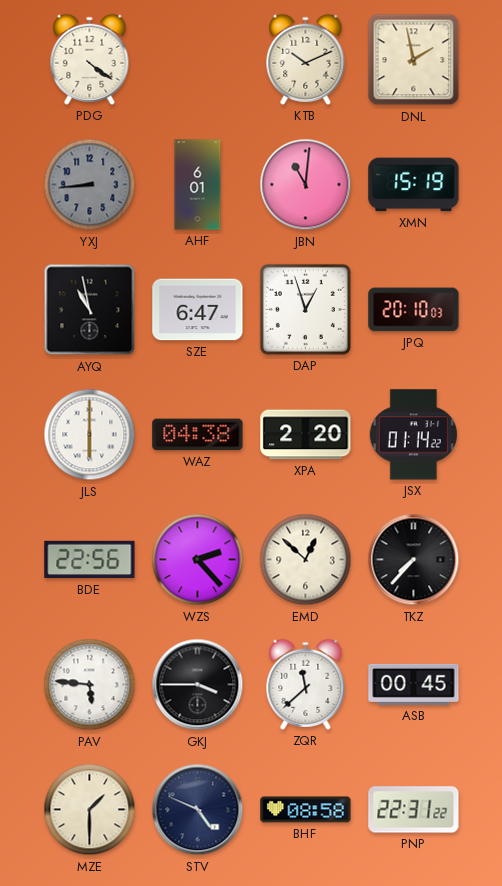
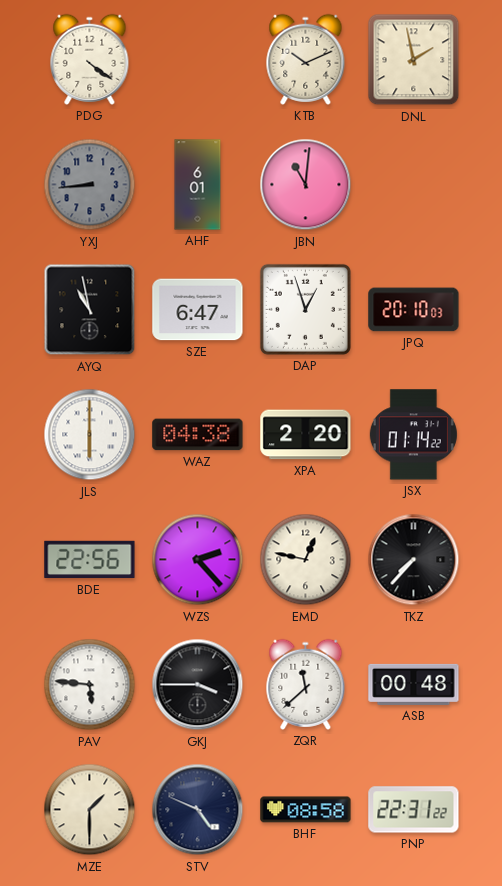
XMN: 15:19 -> none
EMD: 12:52 -> 12:47
ASB: 00:45 -> 00:48
